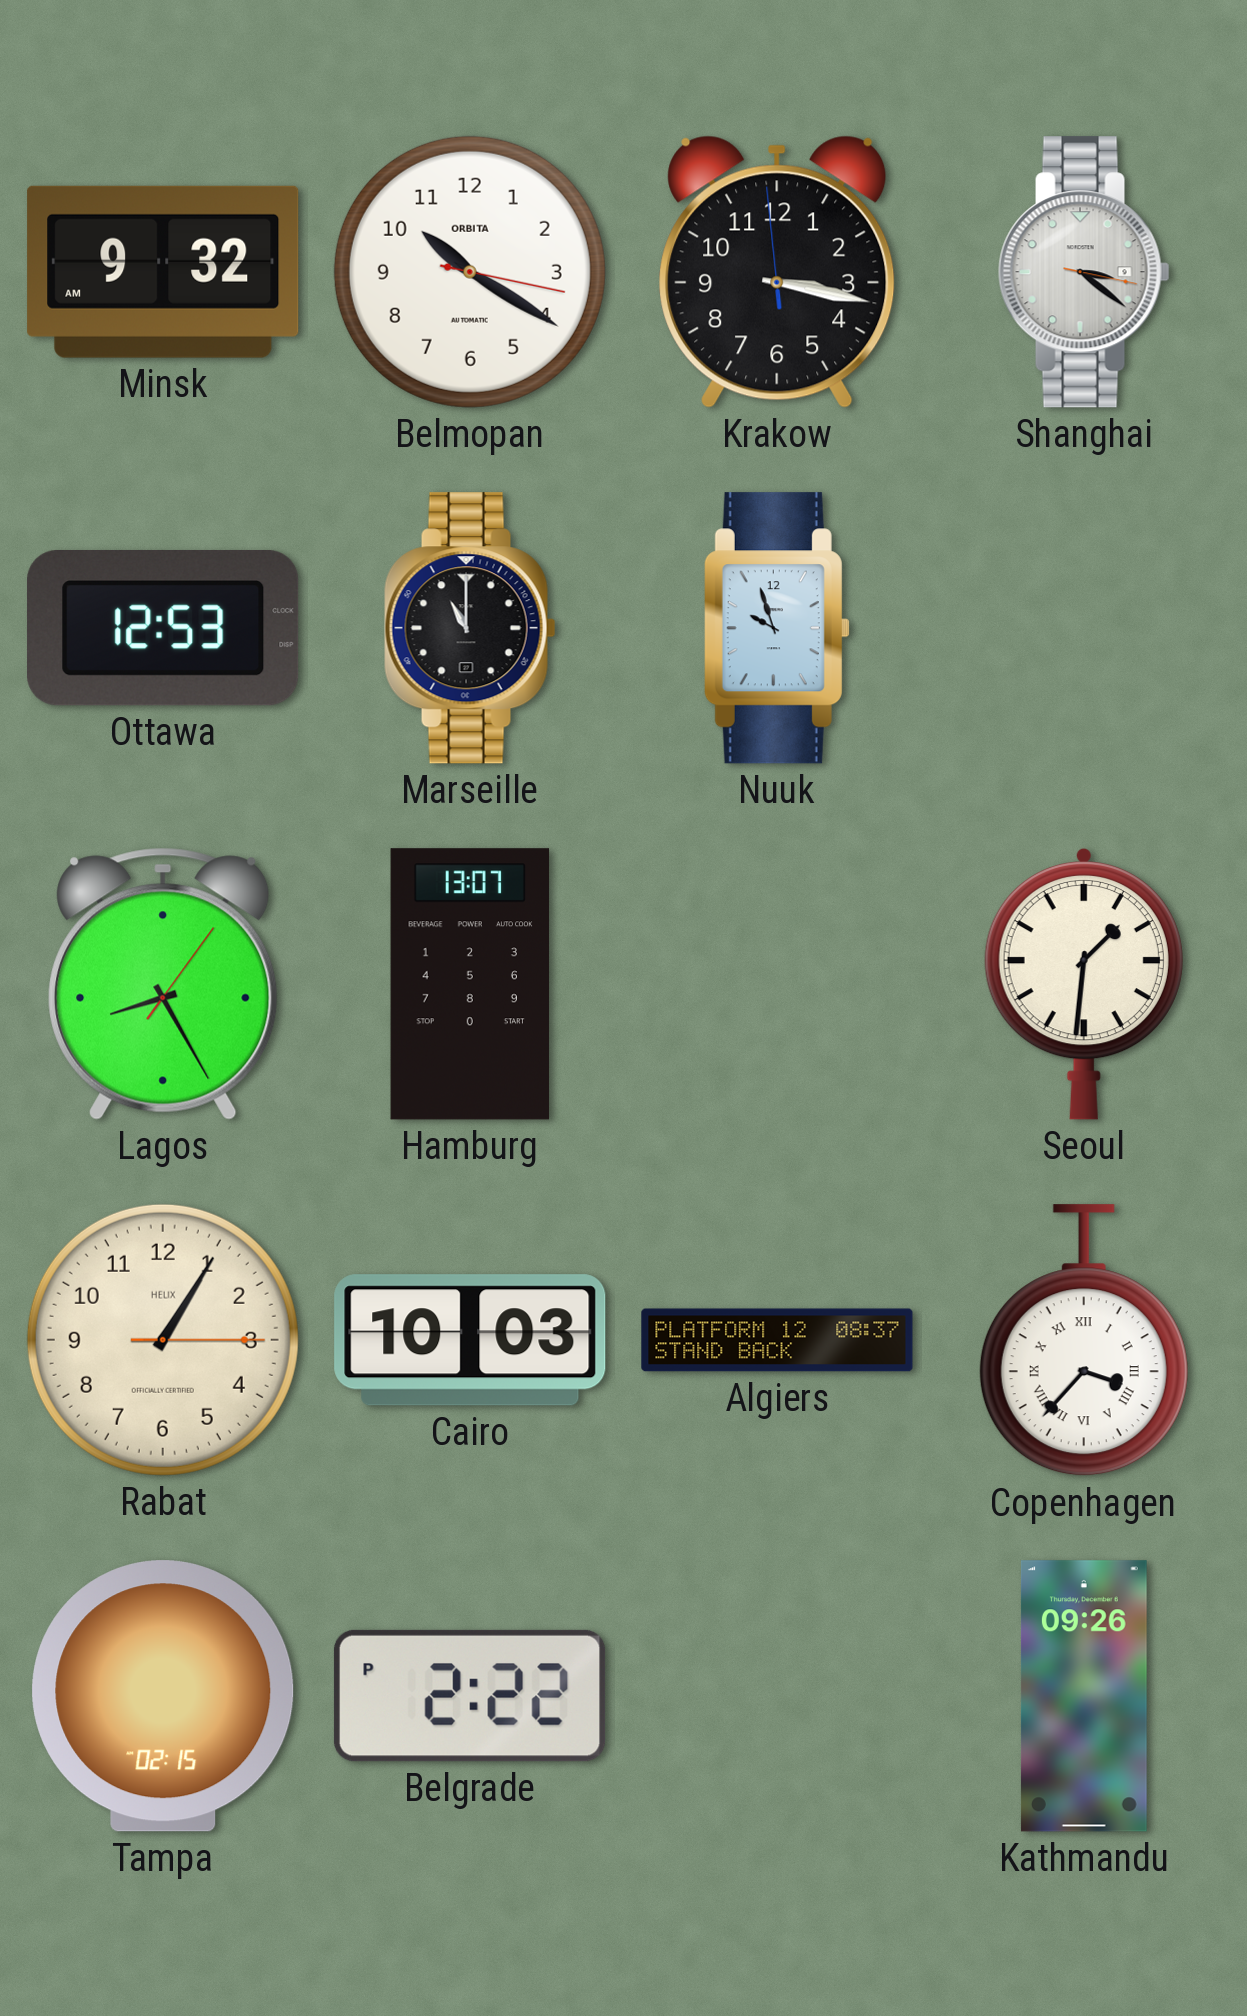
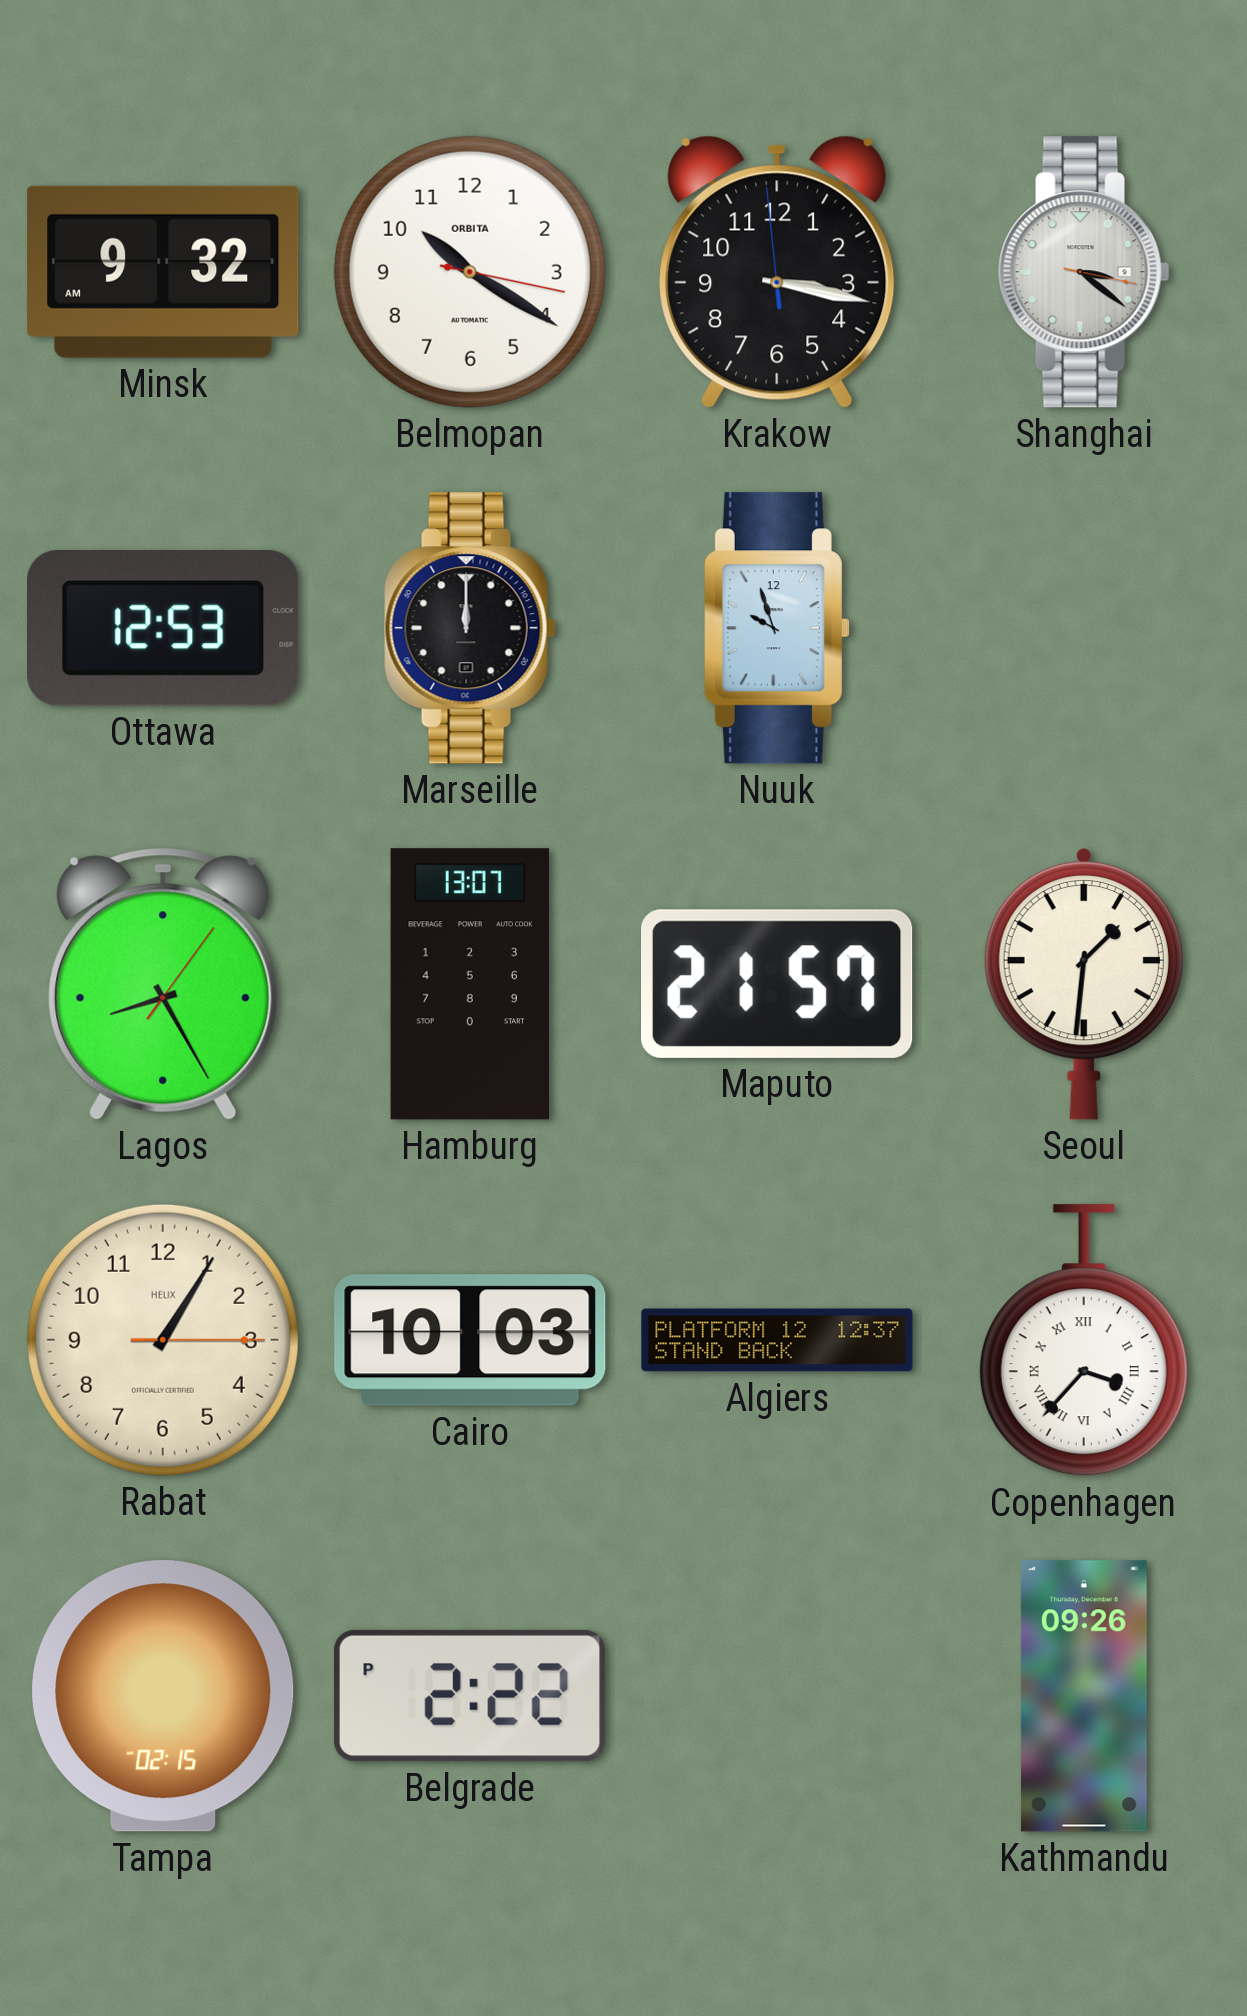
Marseille: 11:00 -> 12:00
Maputo: none -> 21:57
Algiers: 08:37 -> 12:37
